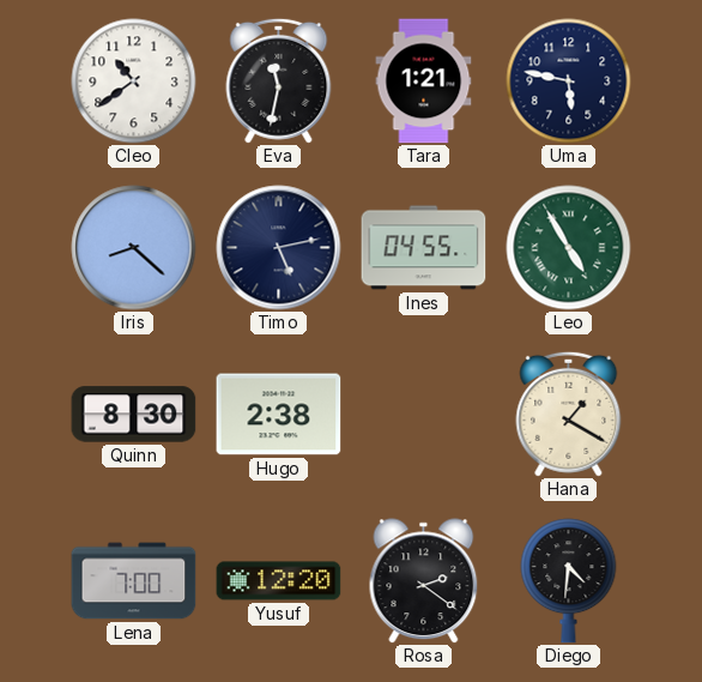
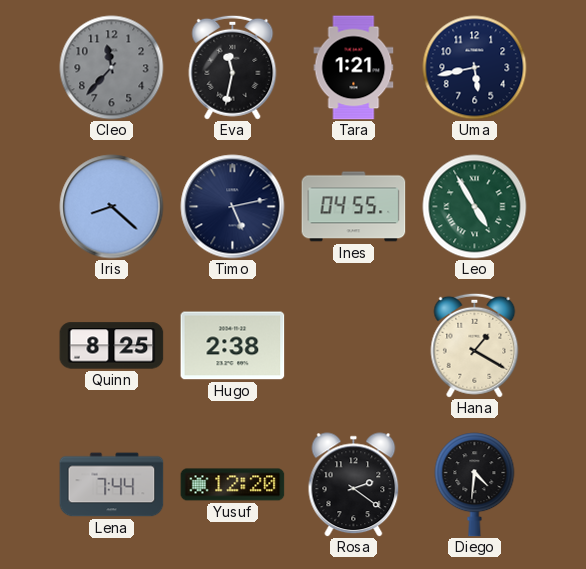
Cleo: 10:39 -> 11:37
Cleo dial: white -> grey
Uma: 5:47 -> 5:43
Quinn: 8:30 -> 8:25
Lena: 7:00 -> 7:44
